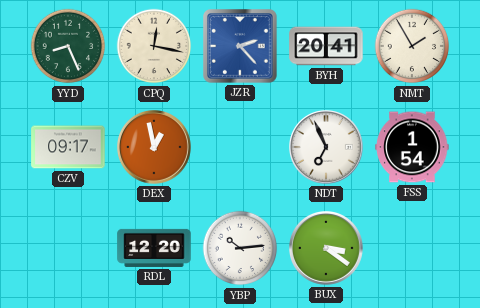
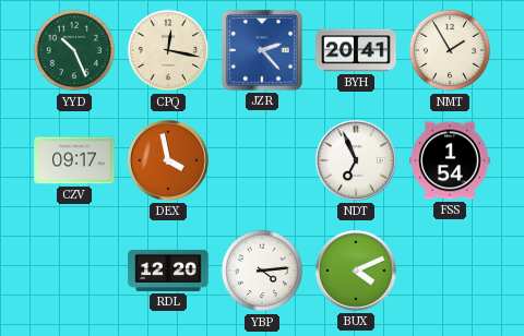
YYD: 8:26 -> 10:26
DEX: 12:58 -> 3:58
YBP: 10:14 -> 4:14
BUX: 3:21 -> 4:11
